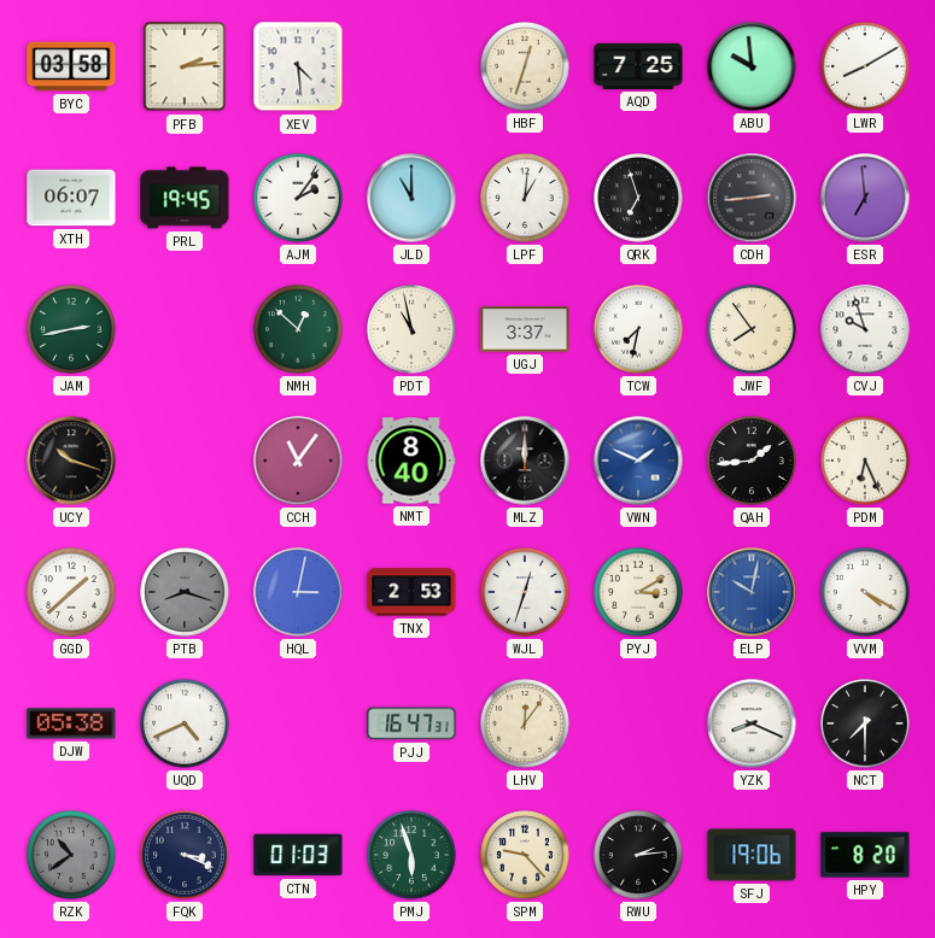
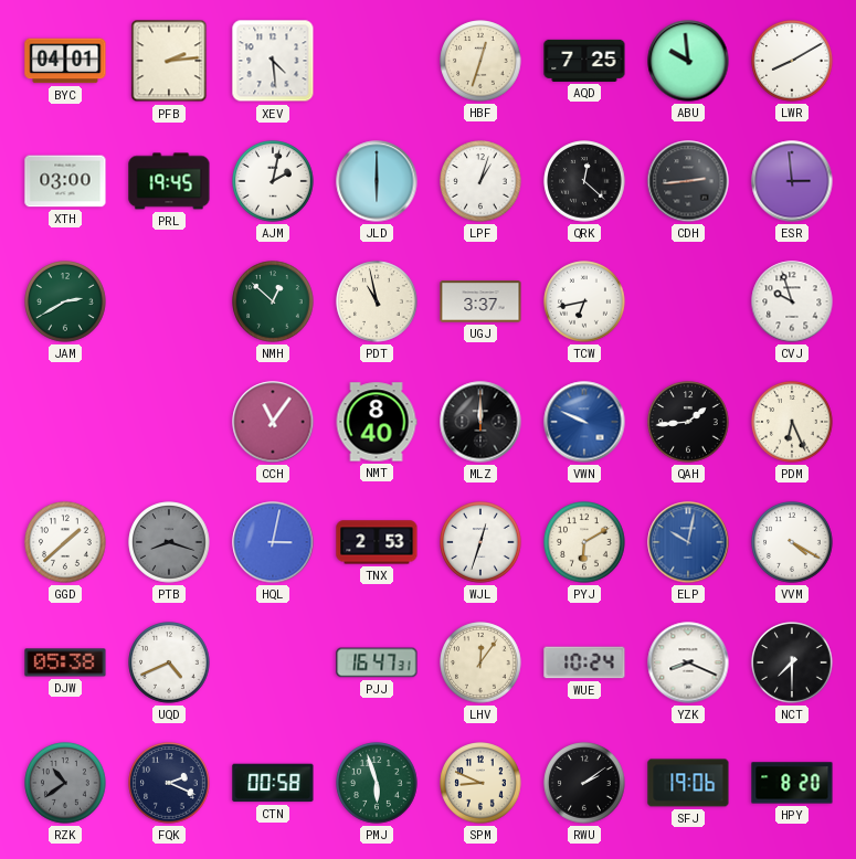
BYC: 03:58 -> 04:01
XTH: 06:07 -> 03:00
AJM: 2:06 -> 2:02
JLD: 11:00 -> 6:00
LPF: 1:01 -> 1:03
QRK: 6:57 -> 12:22
ESR: 6:59 -> 2:59
JAM: 2:43 -> 2:40
TCW: 7:32 -> 6:43
JWF: 7:54 -> none
UCY: 10:18 -> none
VWN: 1:49 -> 9:49
PYJ: 3:10 -> 6:10
WUE: none -> 10:24
FQK: 3:19 -> 2:19
CTN: 01:03 -> 00:58
SPM: 9:23 -> 8:49
RWU: 2:14 -> 2:09
